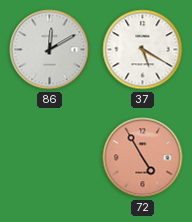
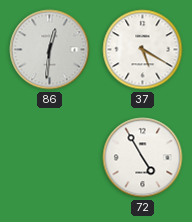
86: 12:10 -> 12:31
72 dial: salmon -> white
